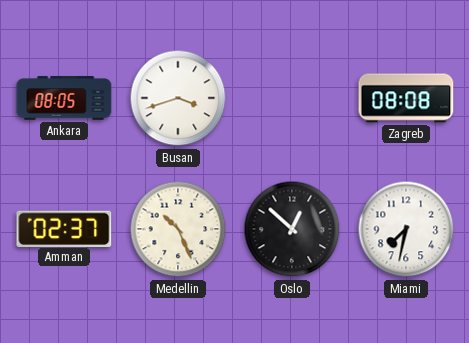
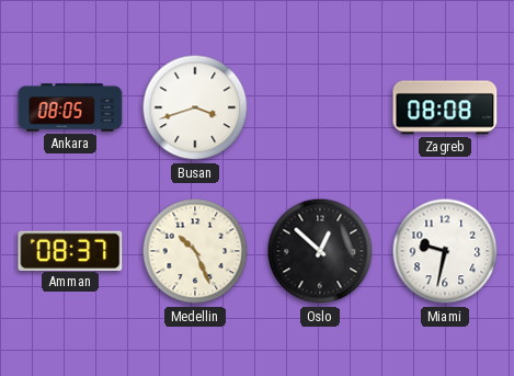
Amman: 02:37 -> 08:37
Miami: 7:32 -> 9:32
